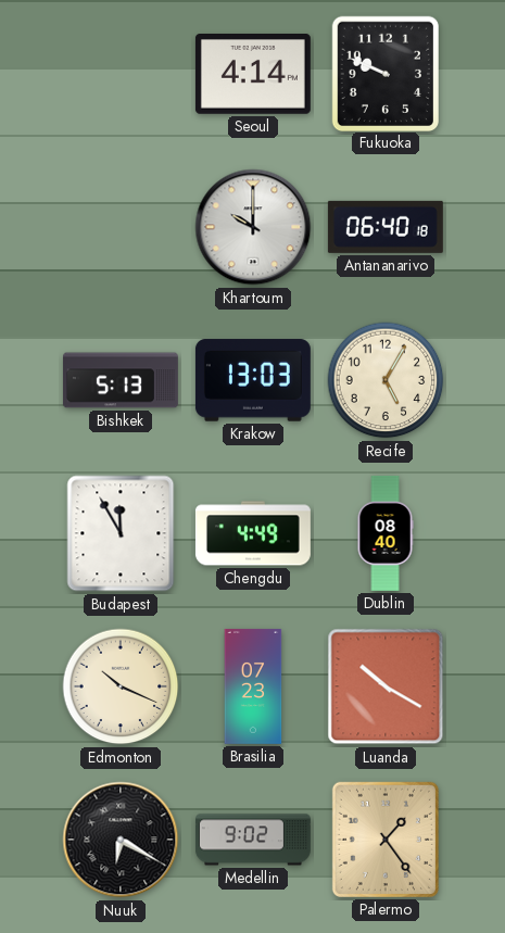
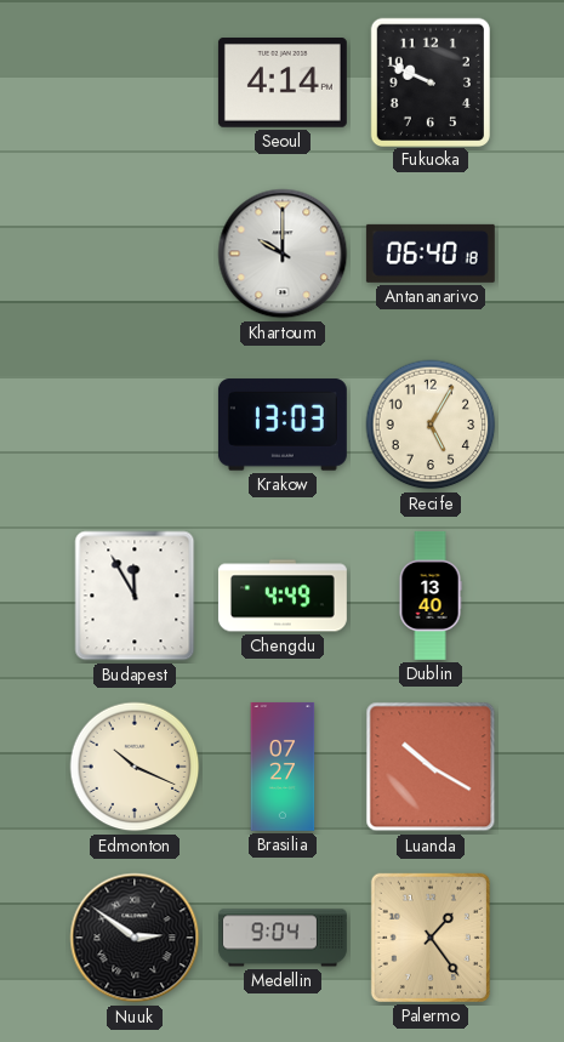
Bishkek: 5:13 -> none
Dublin: 08:40 -> 13:40
Brasilia: 07:23 -> 07:27
Nuuk: 6:20 -> 2:51
Medellin: 9:02 -> 9:04
